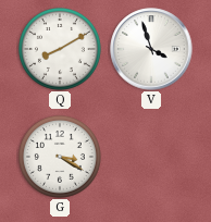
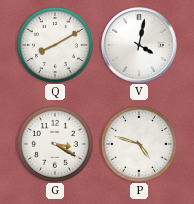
V: 3:57 -> 4:02
P: none -> 4:48
